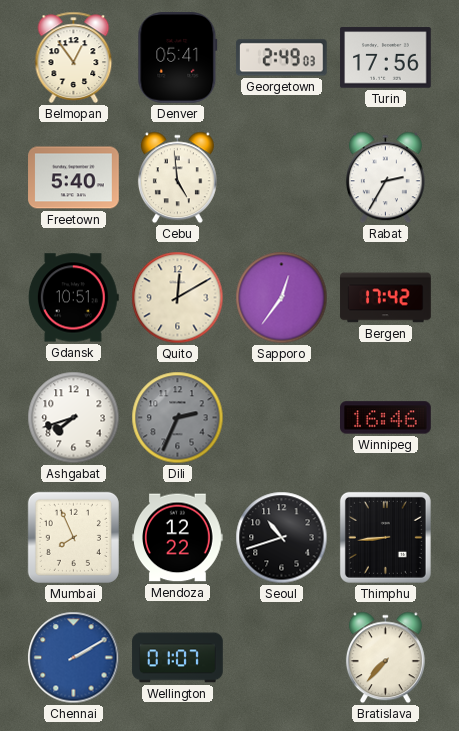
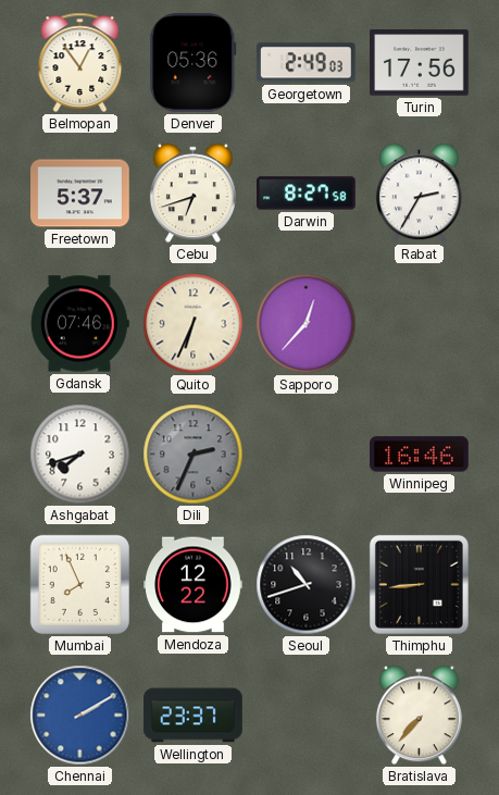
Denver: 05:41 -> 05:36
Freetown: 5:40 -> 5:37
Cebu: 4:59 -> 6:42
Darwin: none -> 8:27
Gdansk: 10:51 -> 07:46
Quito: 12:10 -> 6:34
Sapporo: 12:36 -> 12:37
Bergen: 17:42 -> none
Wellington: 01:07 -> 23:37
